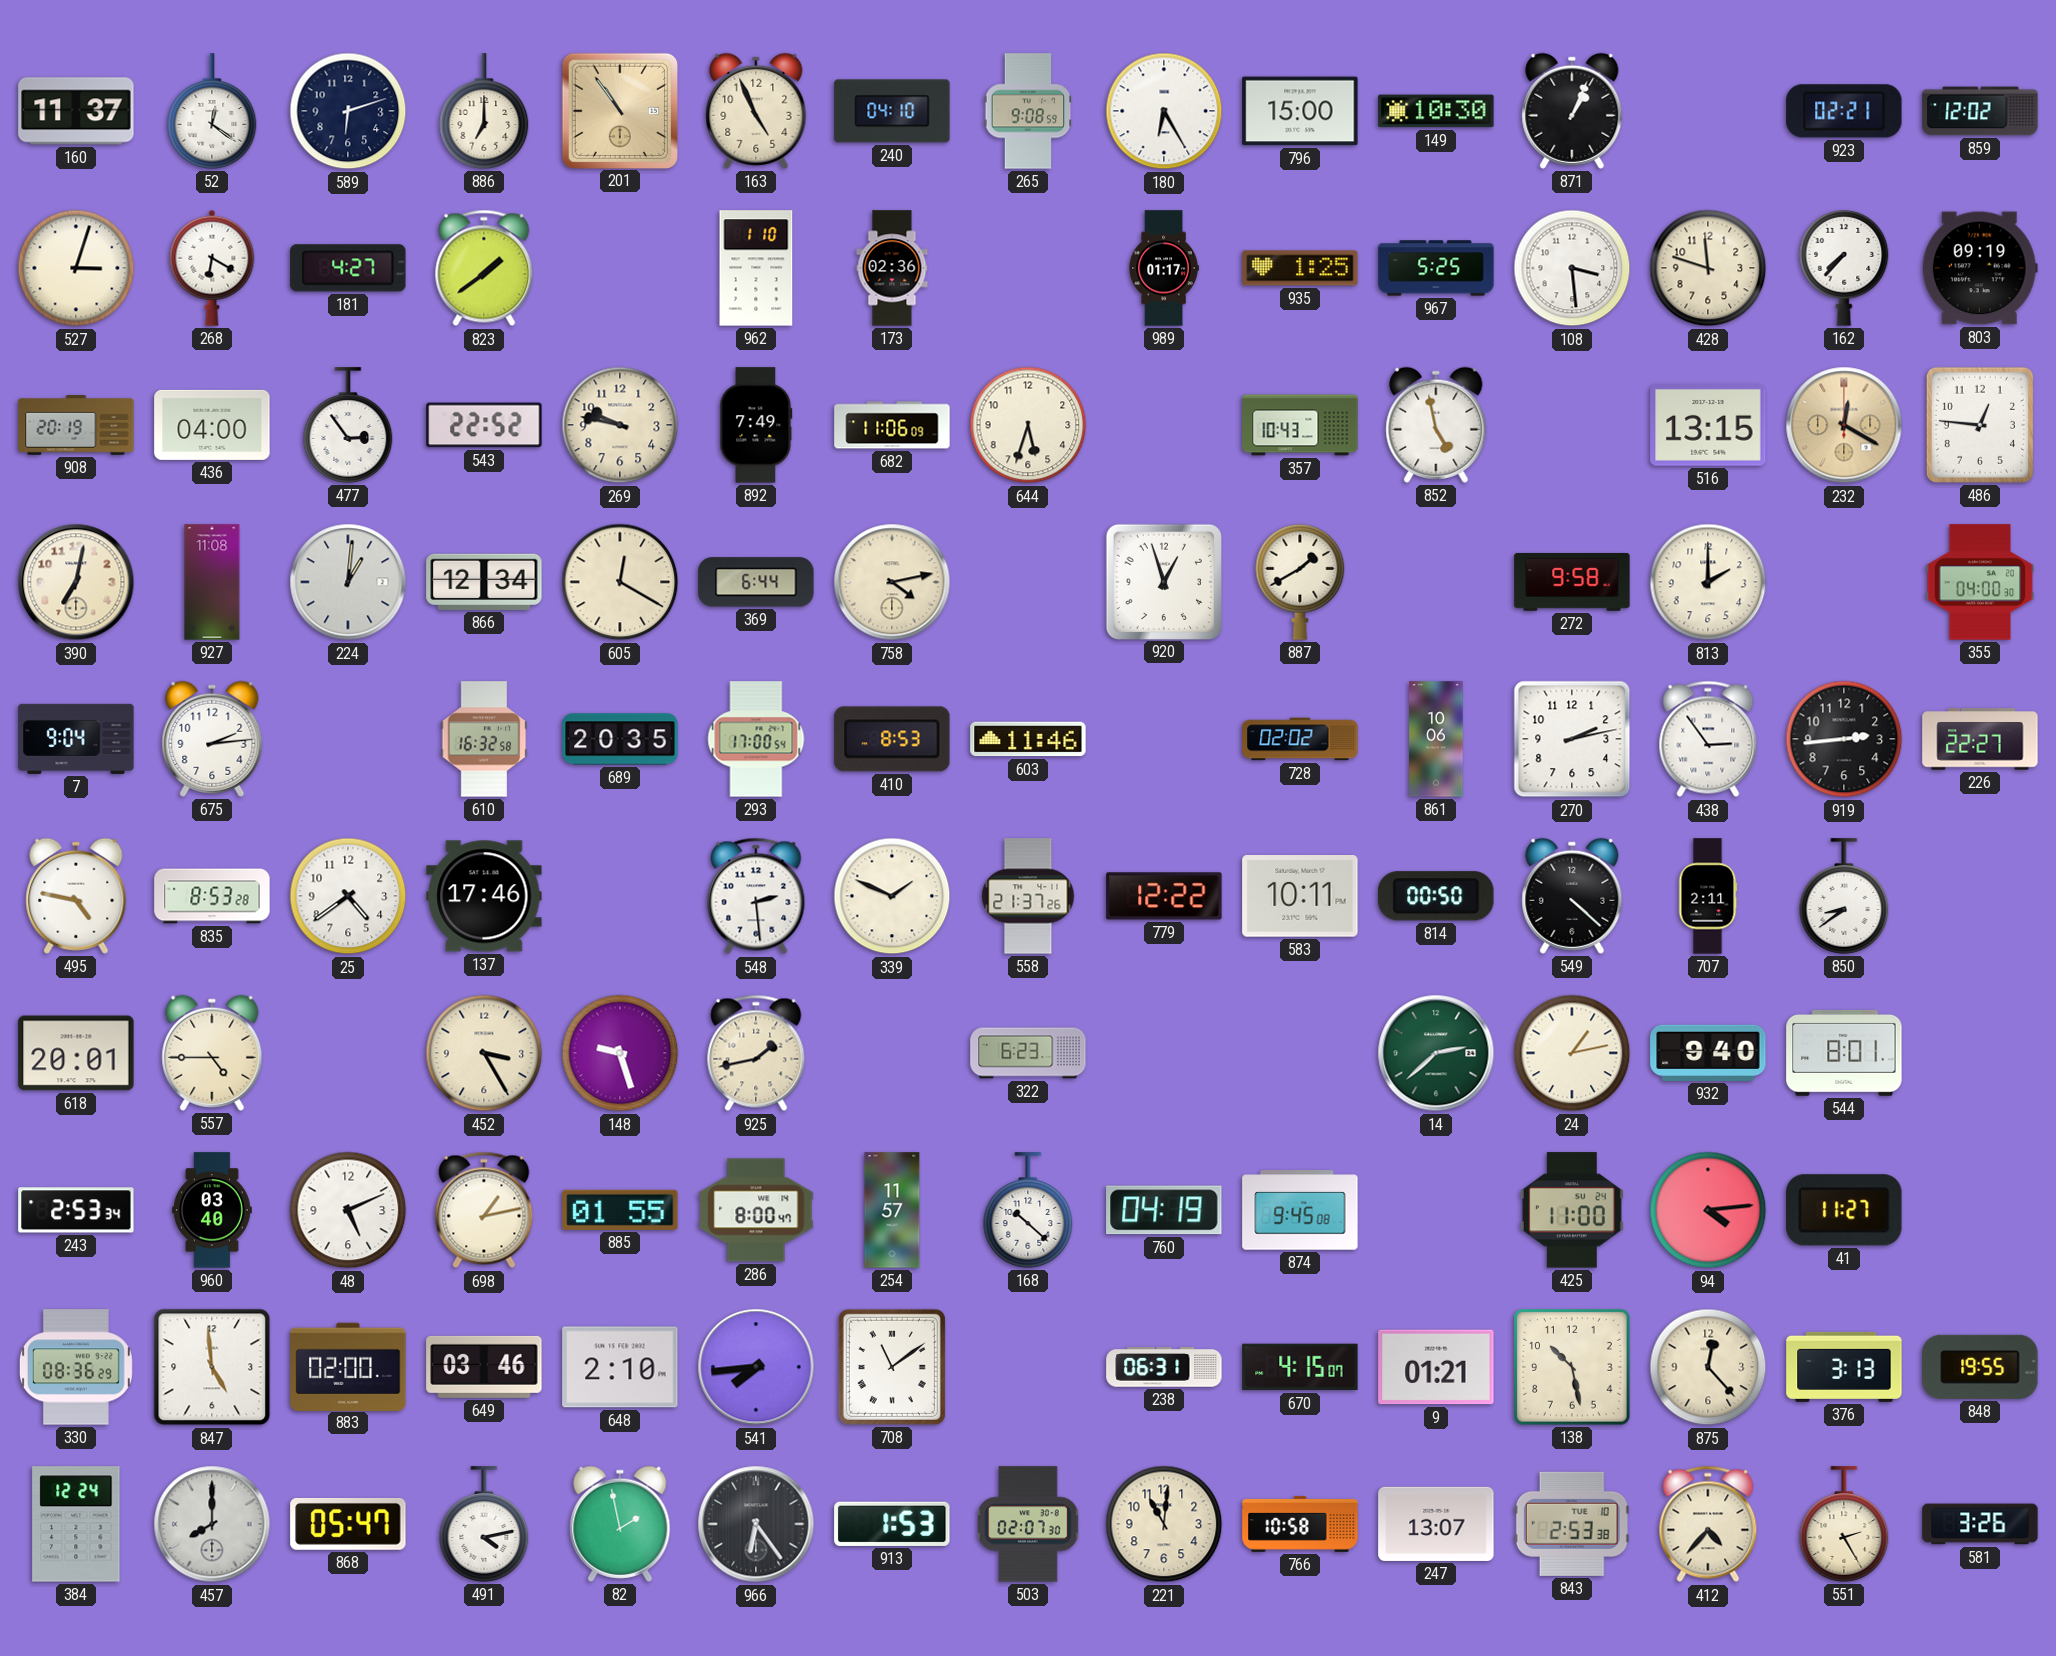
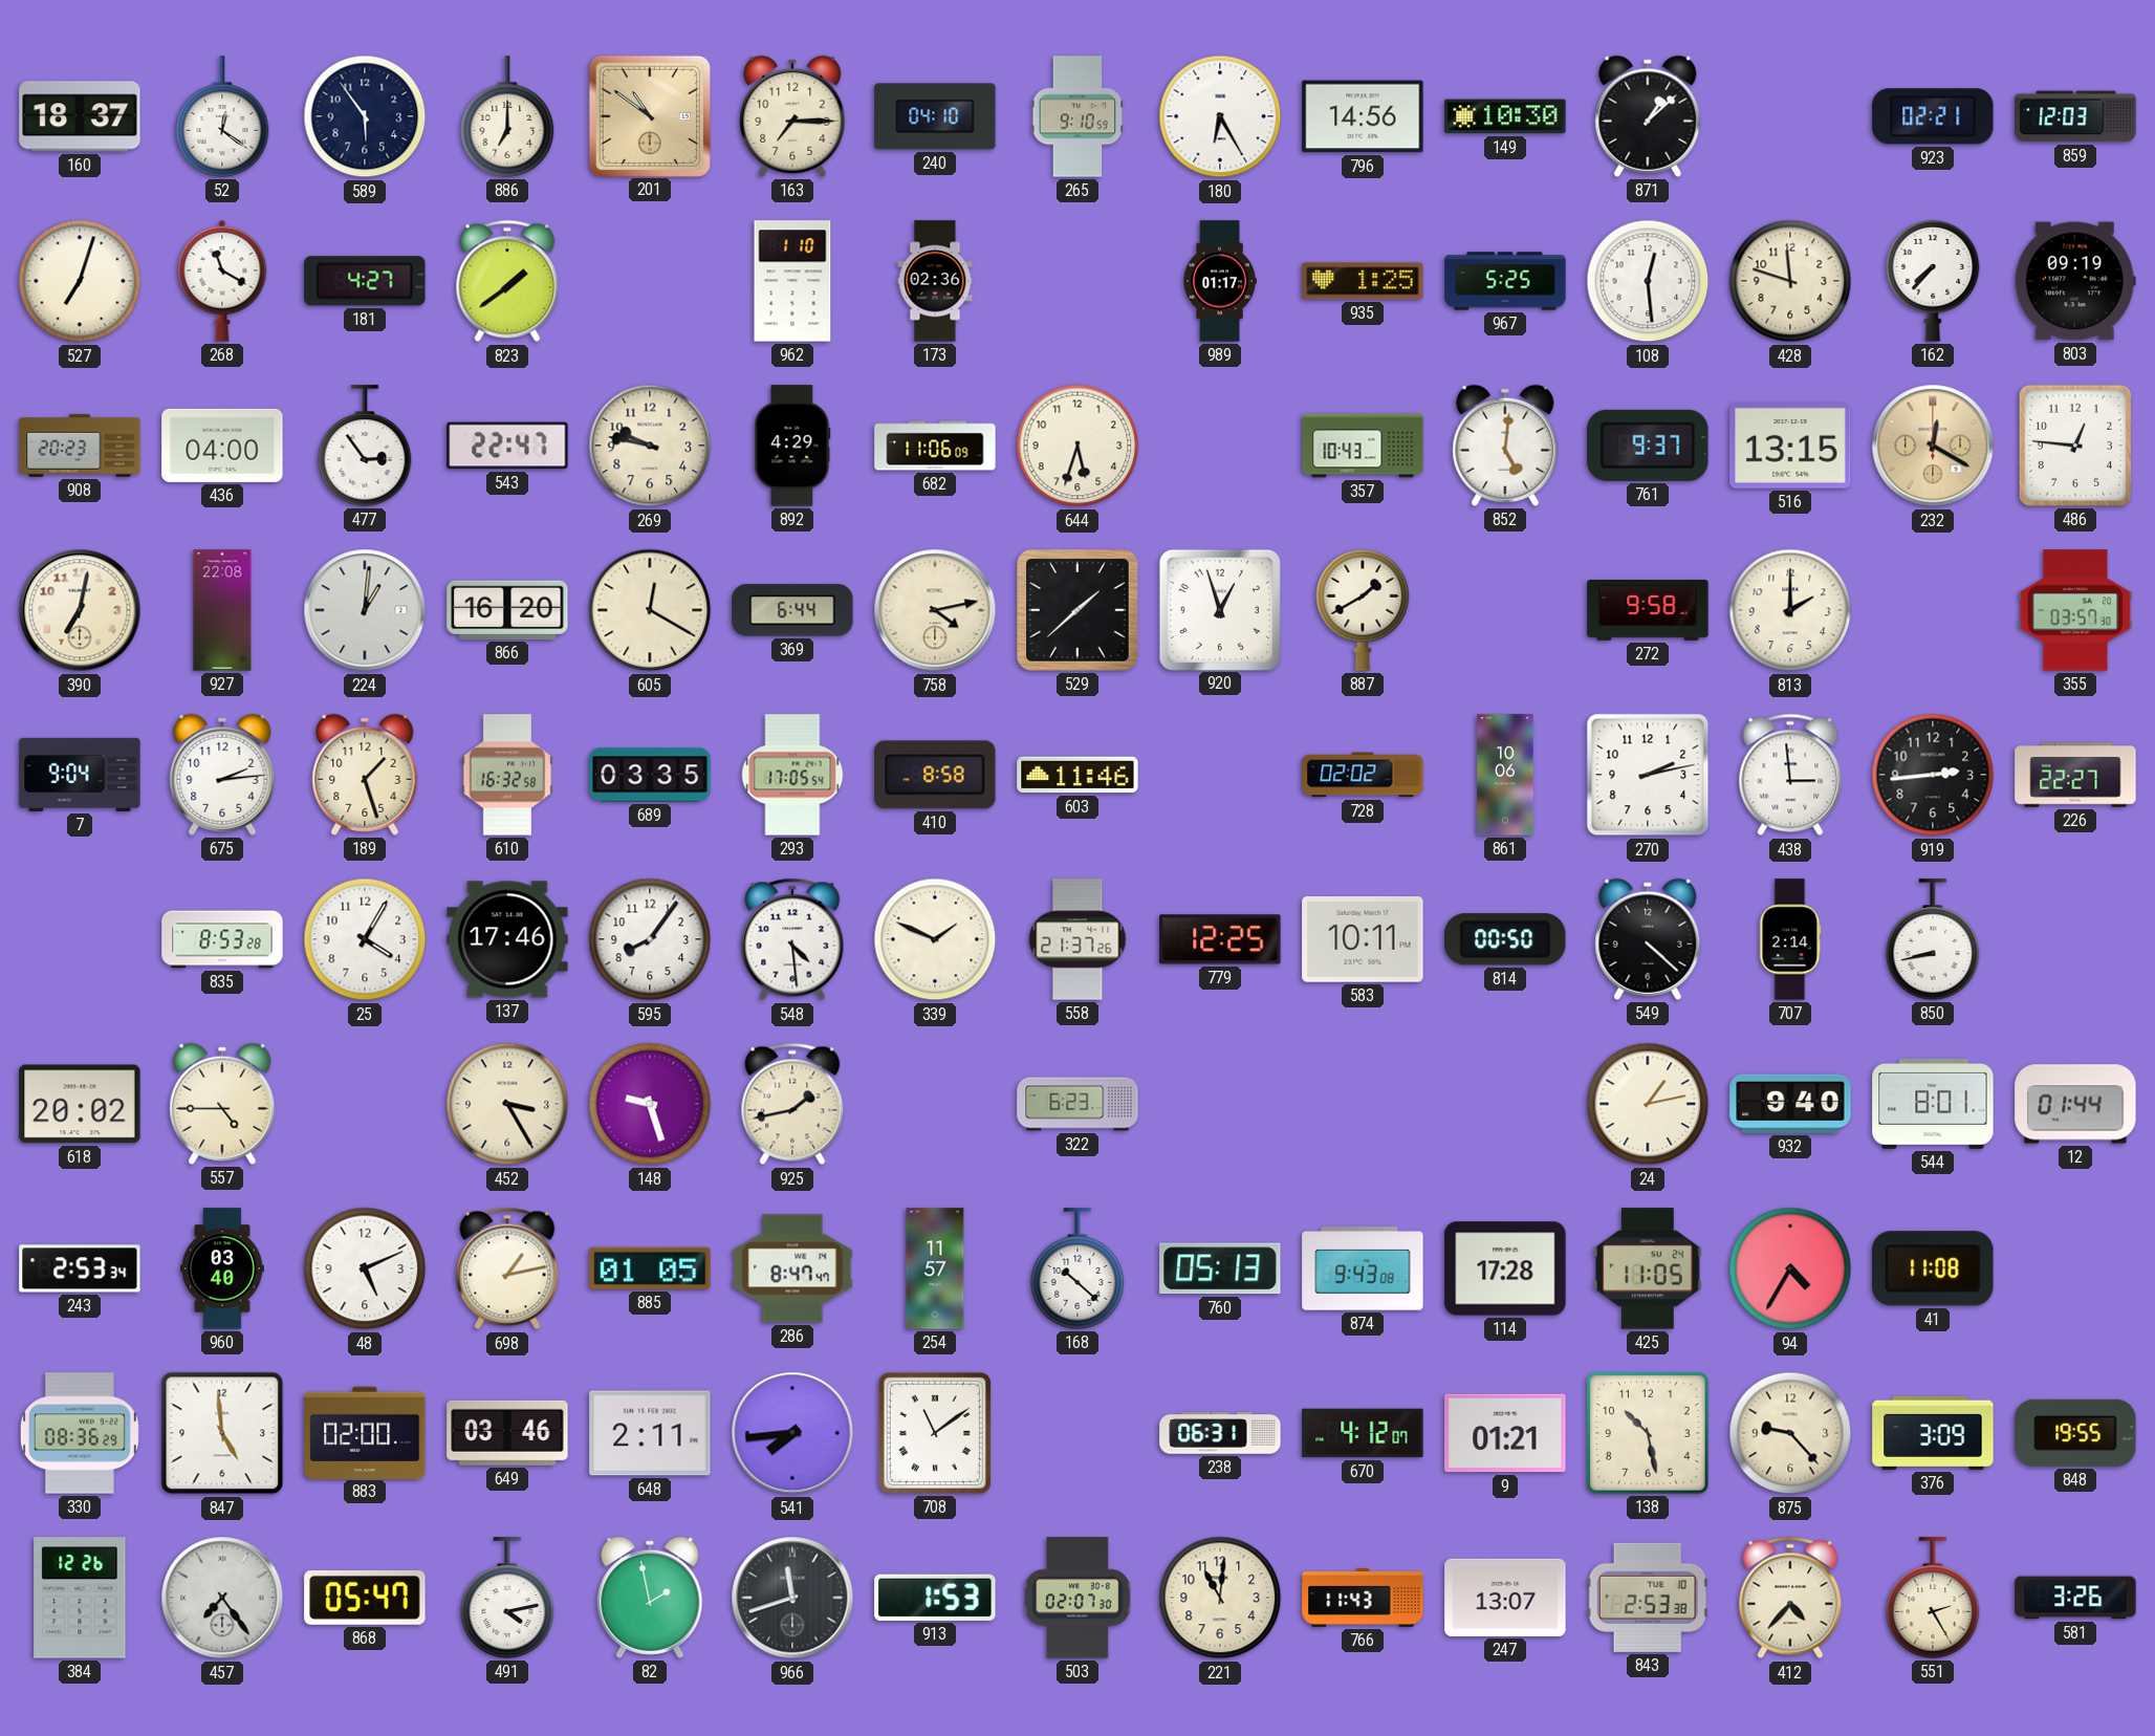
160: 11:37 -> 18:37
589: 6:12 -> 5:54
201: 10:54 -> 10:51
163: 4:56 -> 7:15
265: 9:08 -> 9:10
796: 15:00 -> 14:56
871: 1:04 -> 1:08
859: 12:02 -> 12:03
527: 3:03 -> 7:03
268: 6:20 -> 11:20
108: 3:29 -> 12:29
908: 20:19 -> 20:23
543: 22:52 -> 22:47
892: 7:49 -> 4:29
852: 4:58 -> 5:01
761: none -> 9:37
927: 11:08 -> 22:08
866: 12:34 -> 16:20
529: none -> 1:38
355: 04:00 -> 03:57
189: none -> 1:27
689: 20:35 -> 03:35
293: 17:00 -> 17:05
410: 8:53 -> 8:58
438: 2:54 -> 2:59
495: 4:47 -> none
25: 4:39 -> 4:05
595: none -> 8:06
548: 2:29 -> 4:29
779: 12:22 -> 12:25
707: 2:11 -> 2:14
850: 8:39 -> 8:43
618: 20:01 -> 20:02
14: 2:38 -> none
12: none -> 01:44
885: 01:55 -> 01:05
286: 8:00 -> 8:47
760: 04:19 -> 05:13
874: 9:45 -> 9:43
114: none -> 17:28
425: 11:00 -> 11:05
94: 4:14 -> 4:35
41: 11:27 -> 11:08
648: 2:10 -> 2:11
670: 4:15 -> 4:12
875: 12:23 -> 9:23
376: 3:13 -> 3:09
384: 12:24 -> 12:26
457: 8:00 -> 7:24
966: 6:24 -> 11:42
766: 10:58 -> 11:43
